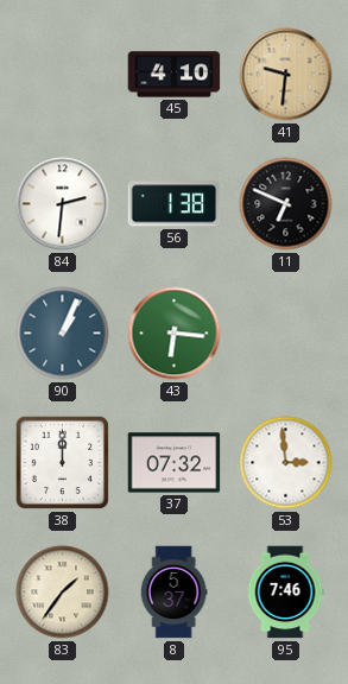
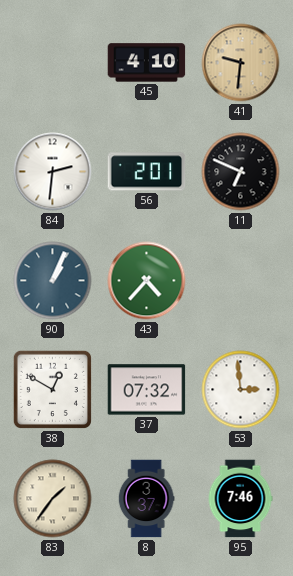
56: 1:38 -> 2:01
43: 6:16 -> 4:37
38: 12:00 -> 12:50
8: 5:37 -> 3:37
